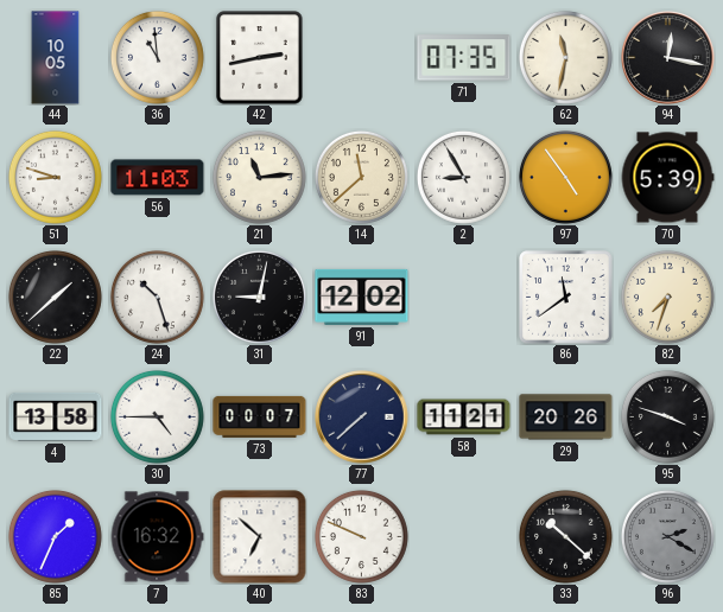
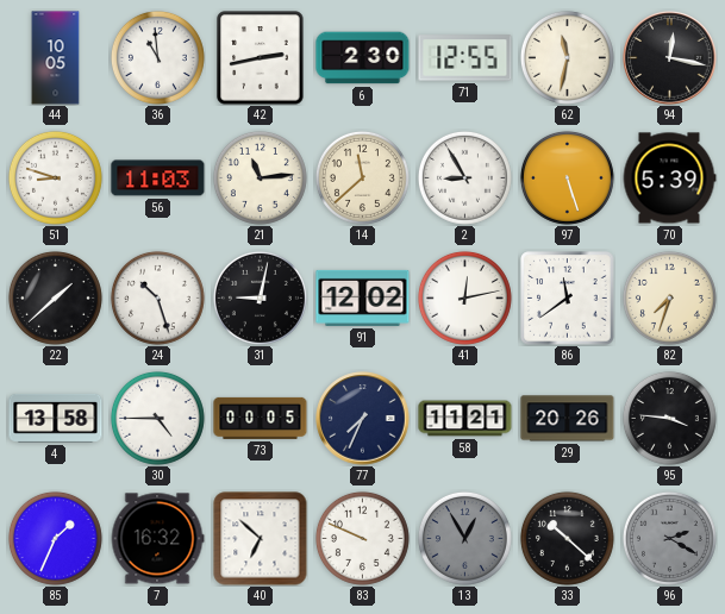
6: none -> 2:30
71: 07:35 -> 12:55
97: 4:54 -> 5:27
41: none -> 12:13
73: 00:07 -> 00:05
77: 7:38 -> 7:34
95: 3:48 -> 3:46
13: none -> 12:55
